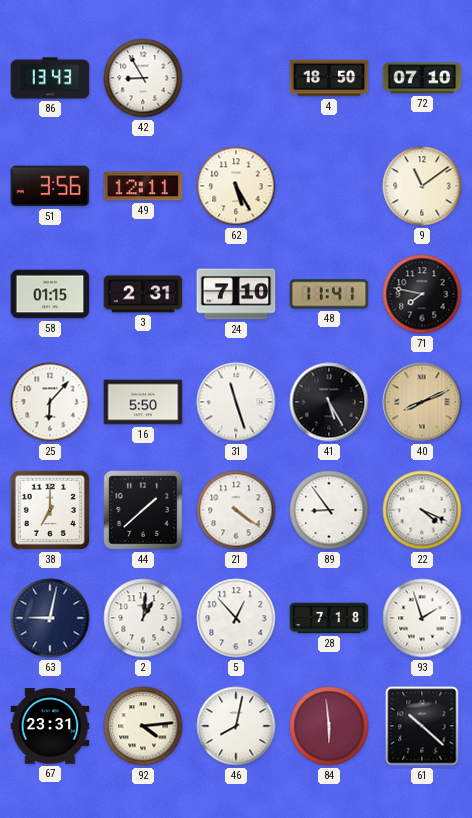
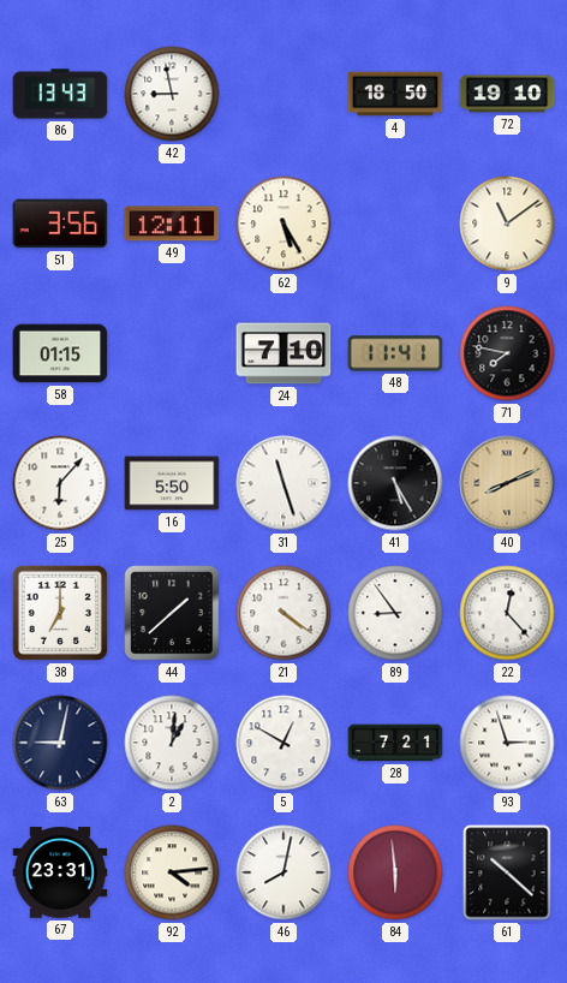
42: 8:55 -> 8:58
72: 07:10 -> 19:10
3: 2:31 -> none
22: 4:19 -> 12:23
5: 12:53 -> 12:50
28: 7:18 -> 7:21
93: 1:57 -> 2:57
